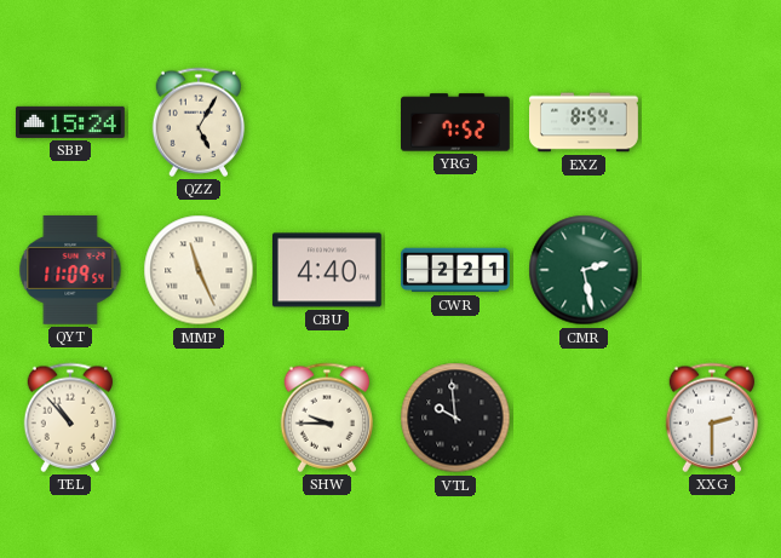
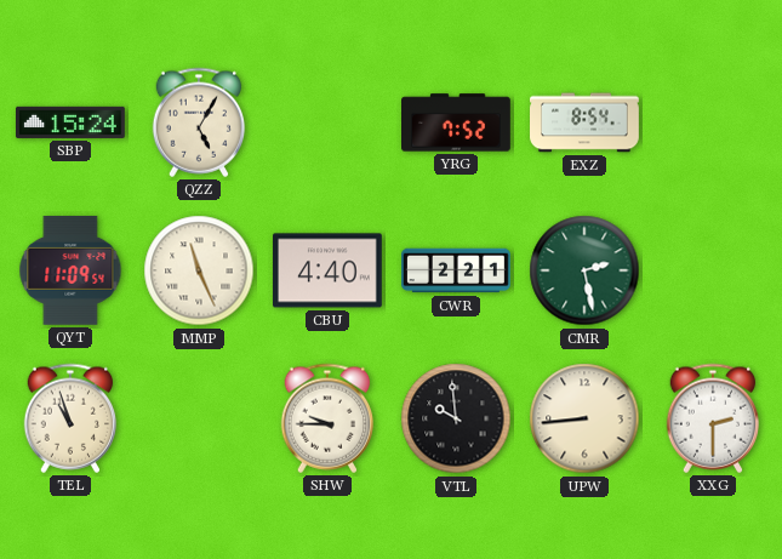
TEL: 10:53 -> 10:57
UPW: none -> 8:44
